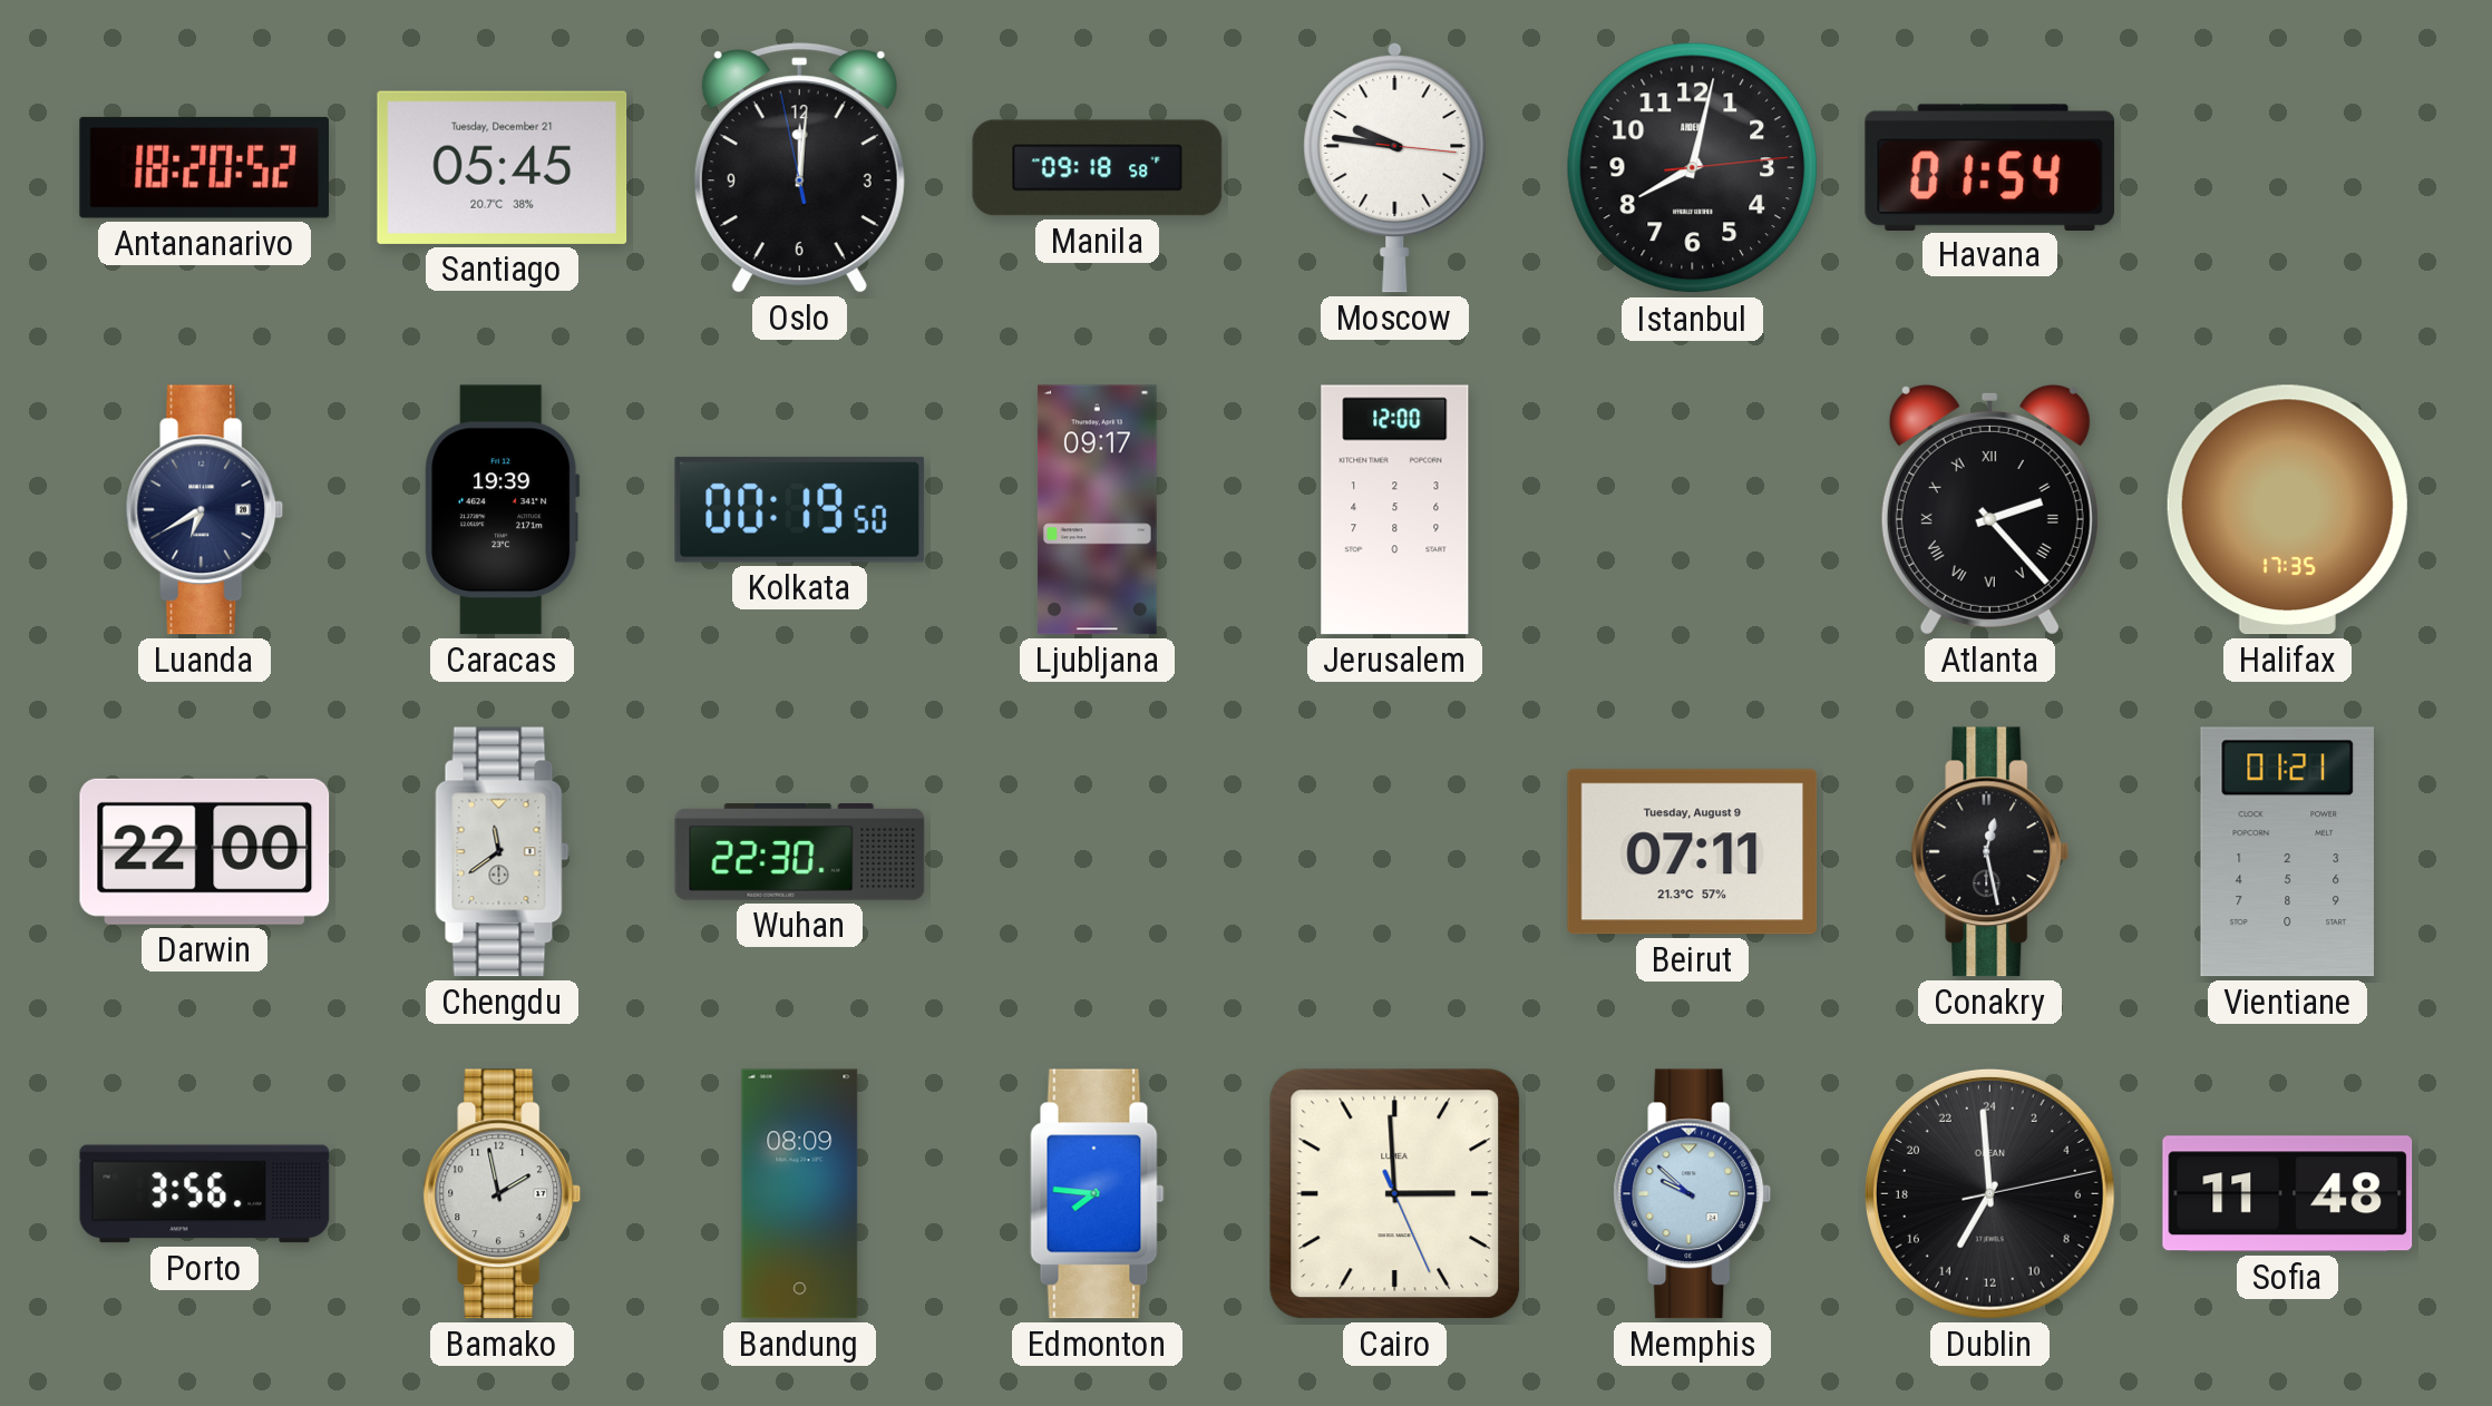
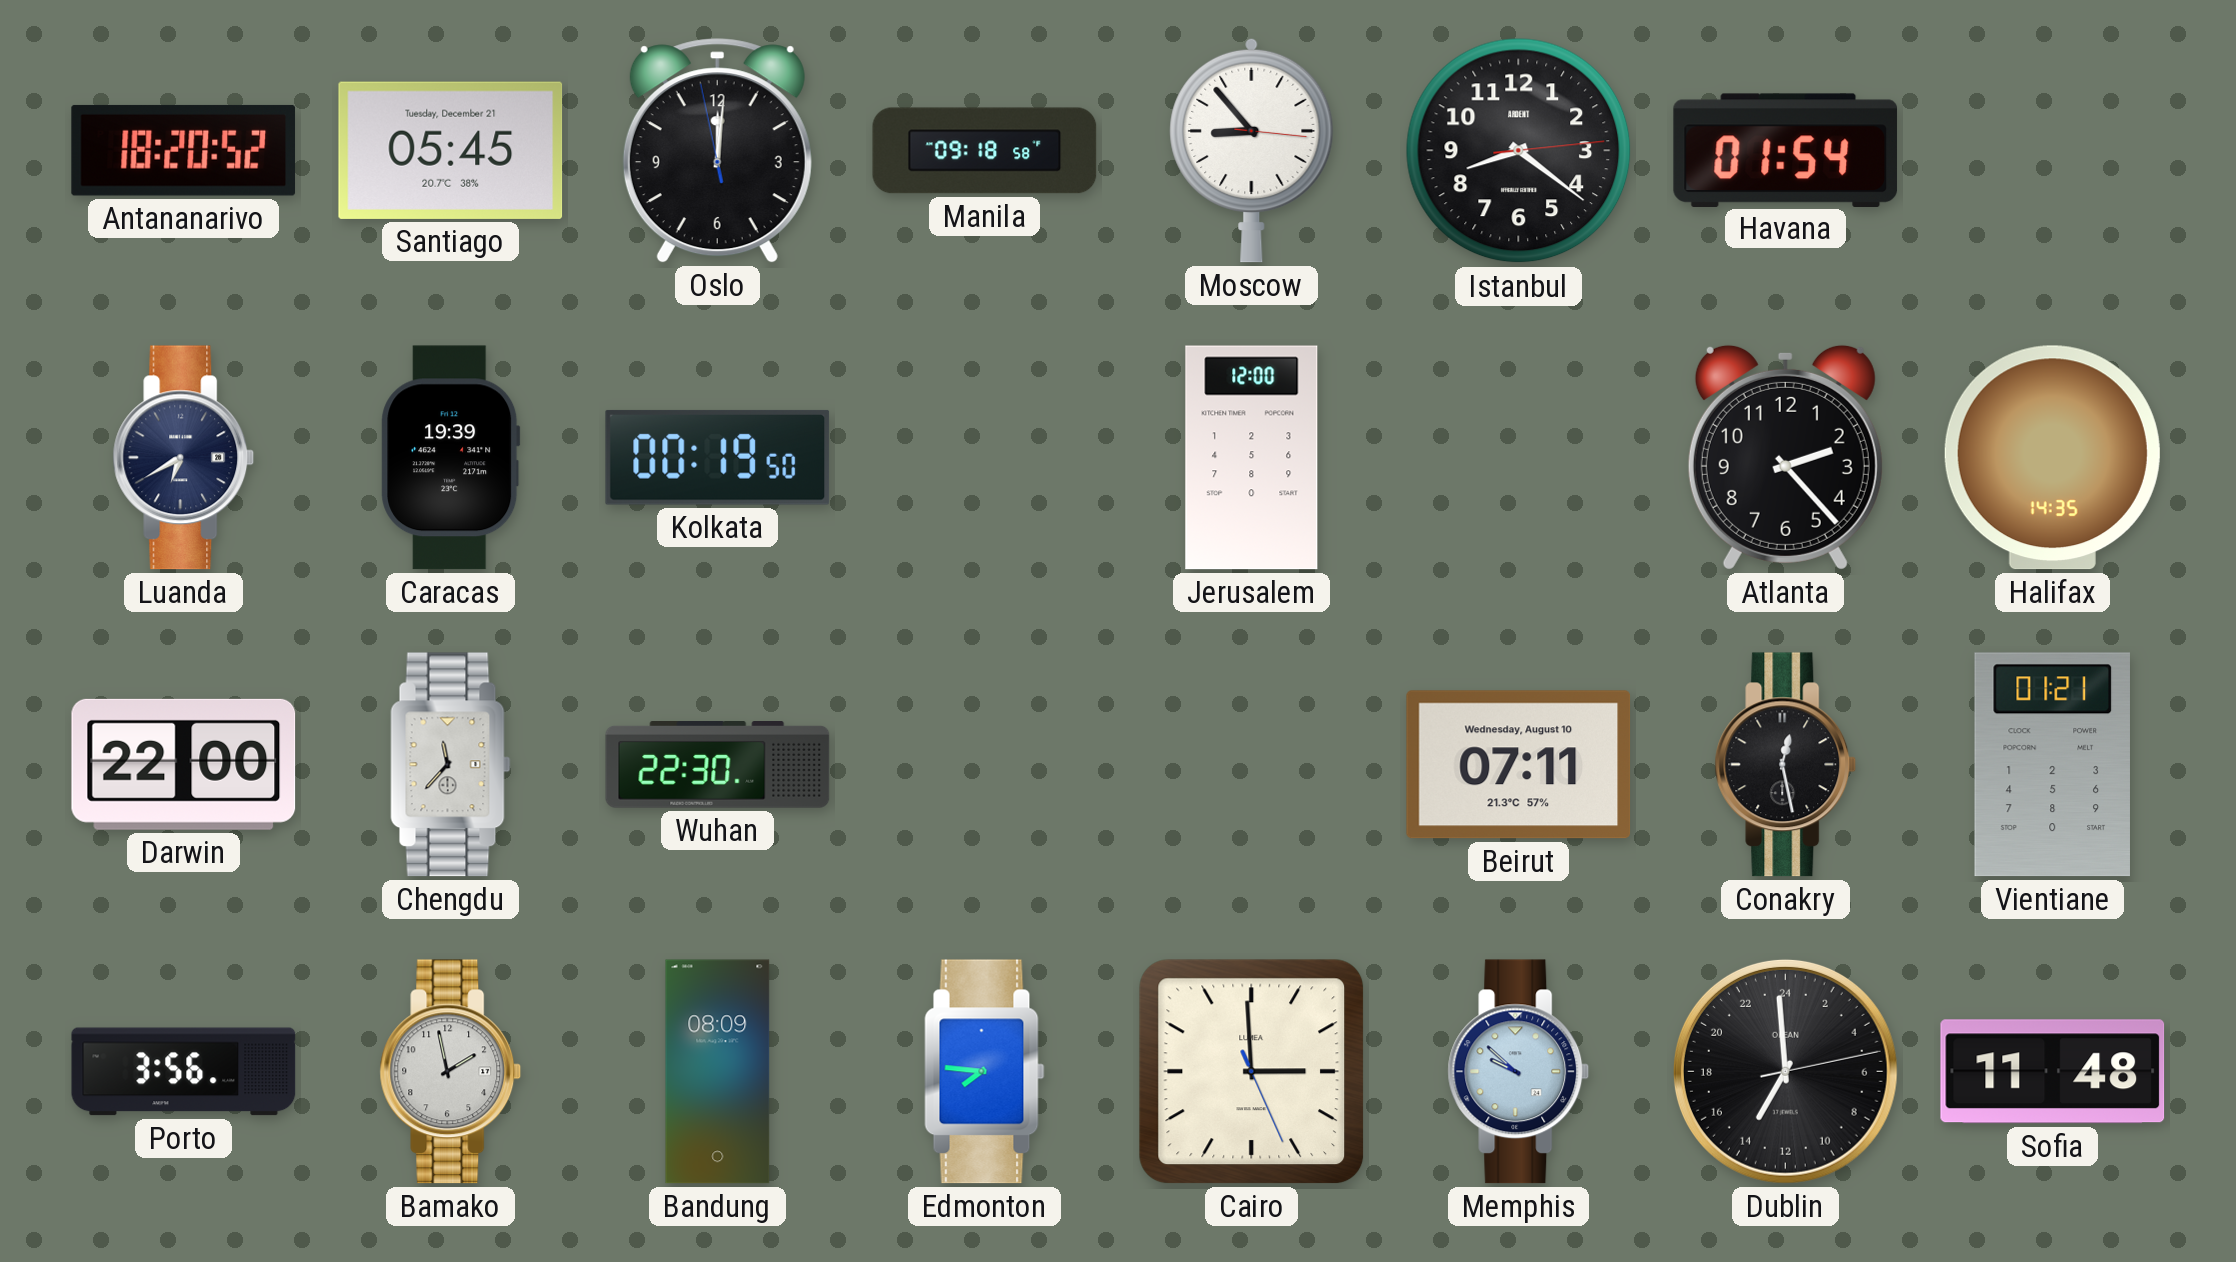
Moscow: 9:46 -> 8:53
Istanbul: 8:02 -> 8:21
Ljubljana: 09:17 -> none
Atlanta numerals: Roman -> Arabic
Halifax: 17:35 -> 14:35
Chengdu: 11:39 -> 11:37
Beirut date: Tuesday, August 9 -> Wednesday, August 10
